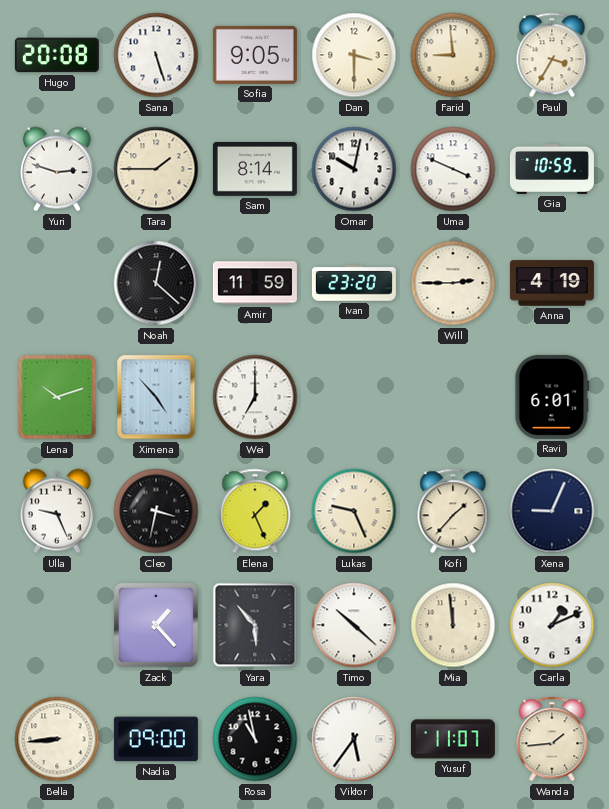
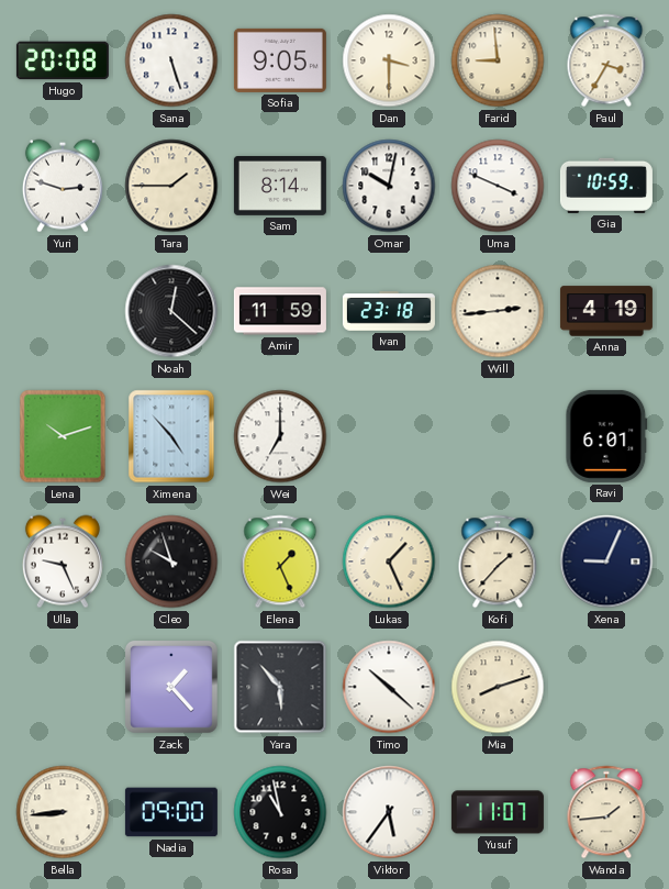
Ivan: 23:20 -> 23:18
Will: 2:45 -> 2:44
Cleo: 3:32 -> 9:57
Lukas: 9:26 -> 1:26
Mia: 11:59 -> 8:12
Carla: 1:11 -> none
